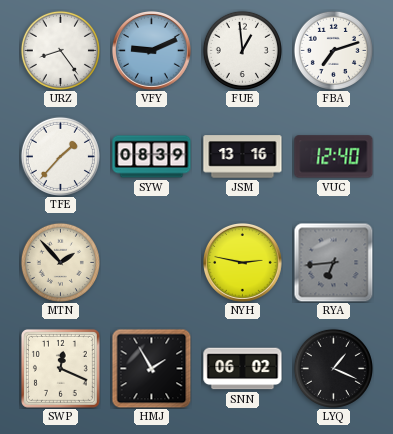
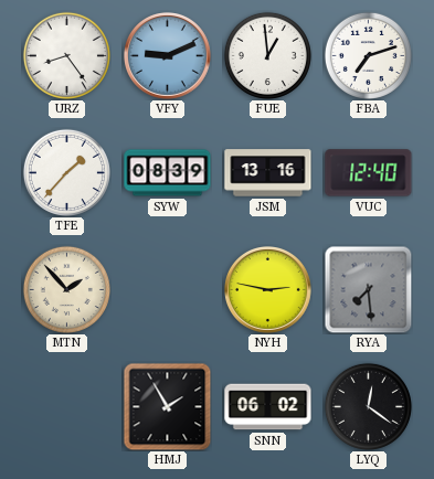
RYA: 6:44 -> 7:29
SWP: 12:19 -> none
LYQ: 1:19 -> 12:21
